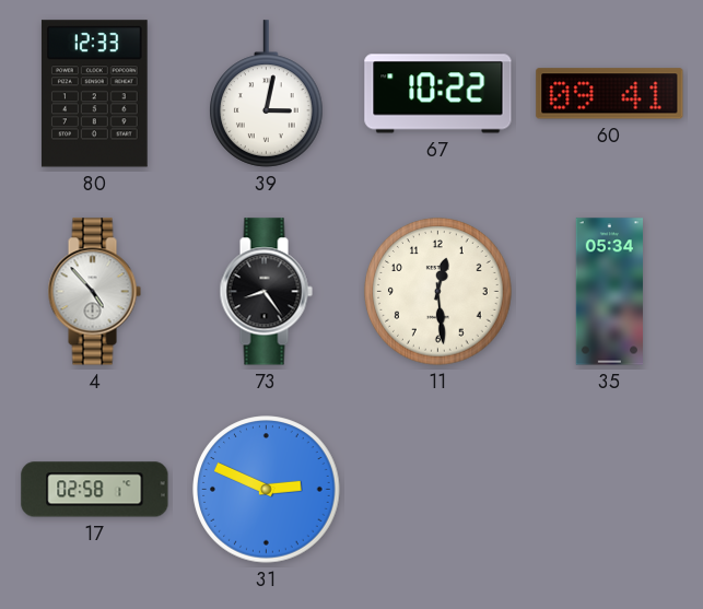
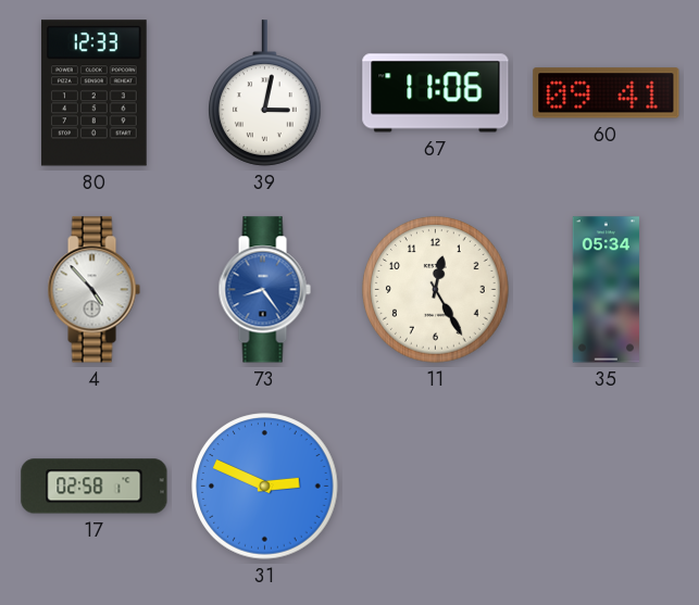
67: 10:22 -> 11:06
73 dial: black -> blue
11: 12:29 -> 12:25
